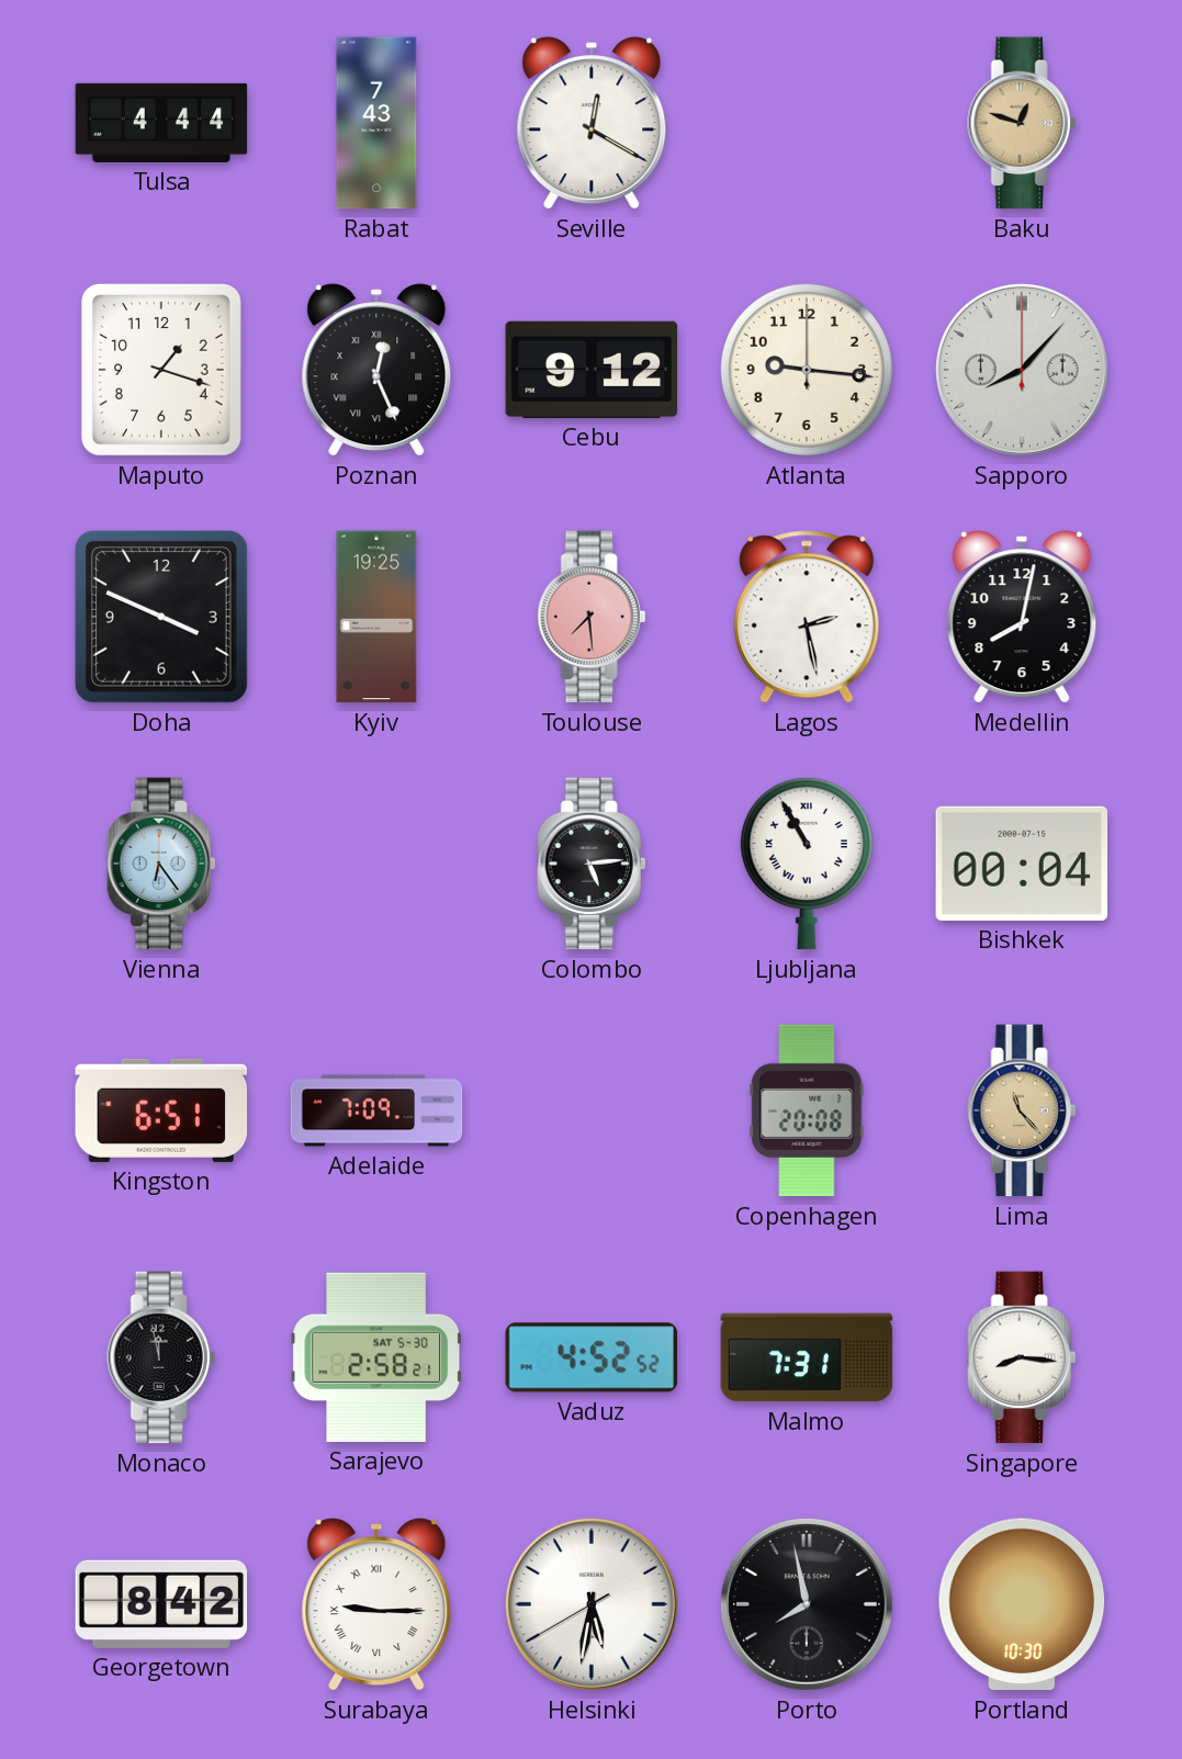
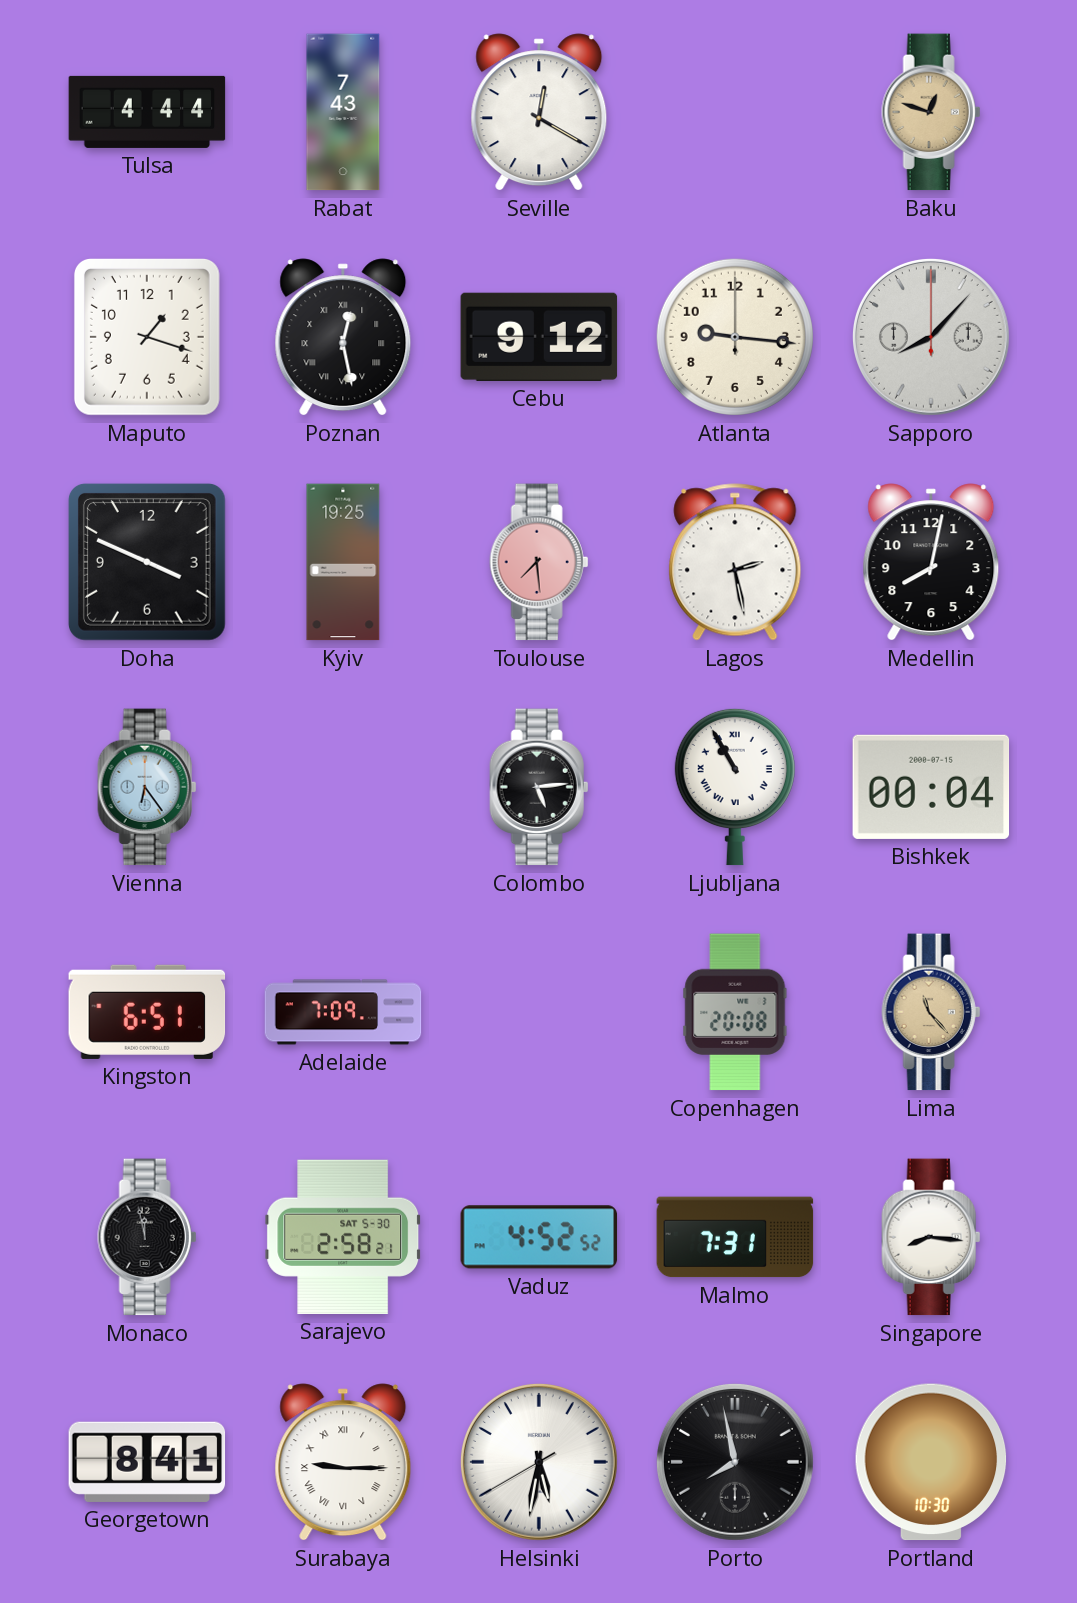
Poznan: 12:26 -> 12:28
Georgetown: 8:42 -> 8:41
